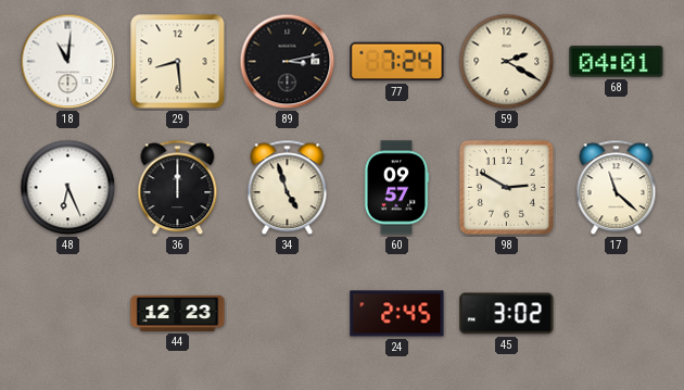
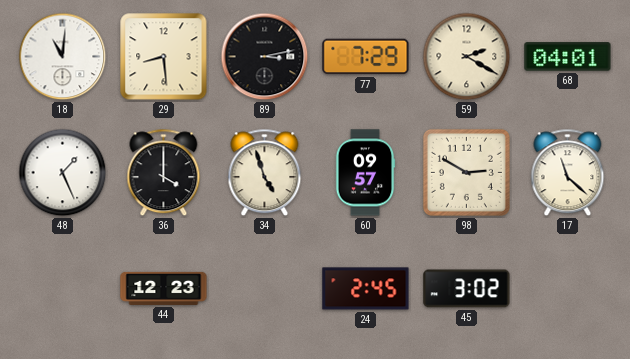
77: 7:24 -> 7:29
48: 6:26 -> 1:26
36: 12:00 -> 4:00
